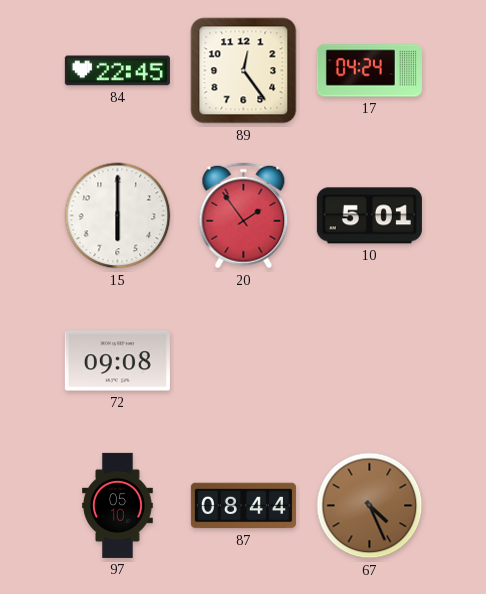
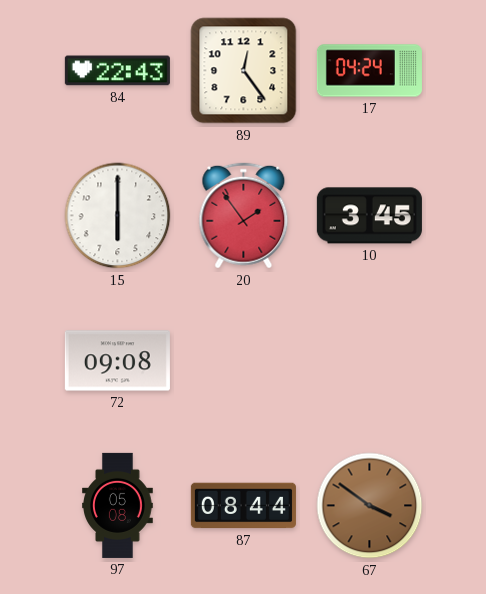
84: 22:45 -> 22:43
10: 5:01 -> 3:45
97: 05:10 -> 05:08
67: 4:26 -> 3:51
